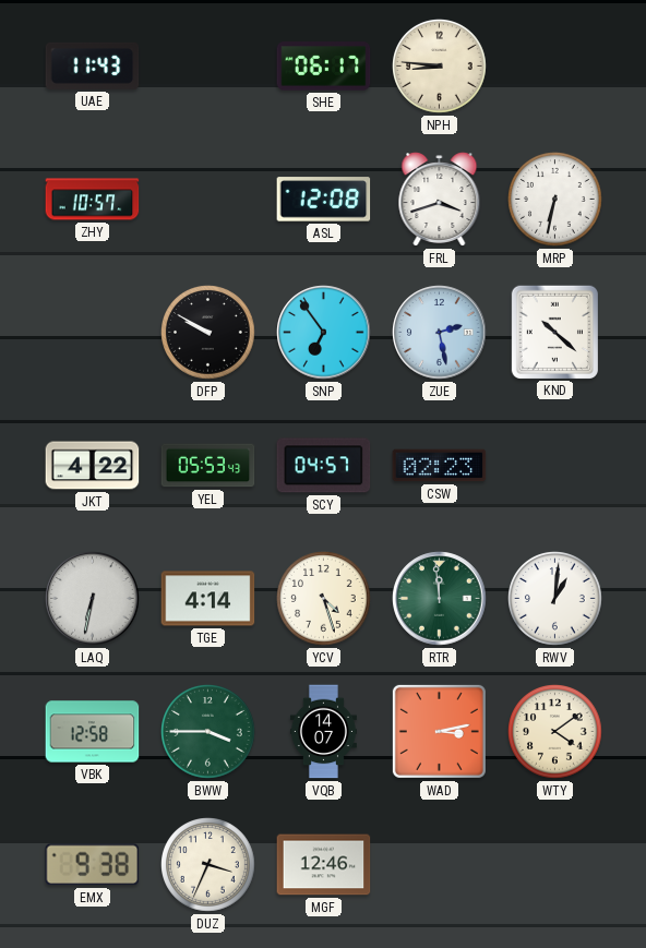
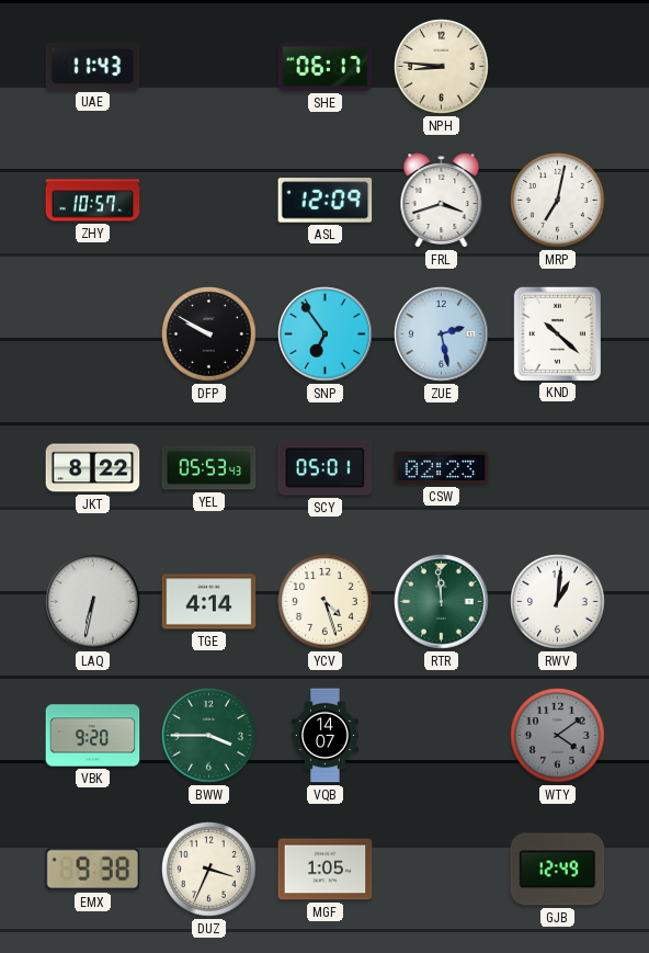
ASL: 12:08 -> 12:09
MRP: 6:32 -> 7:02
JKT: 4:22 -> 8:22
SCY: 04:57 -> 05:01
VBK: 12:58 -> 9:20
WAD: 3:13 -> none
WTY dial: cream -> grey
MGF: 12:46 -> 1:05
GJB: none -> 12:49
